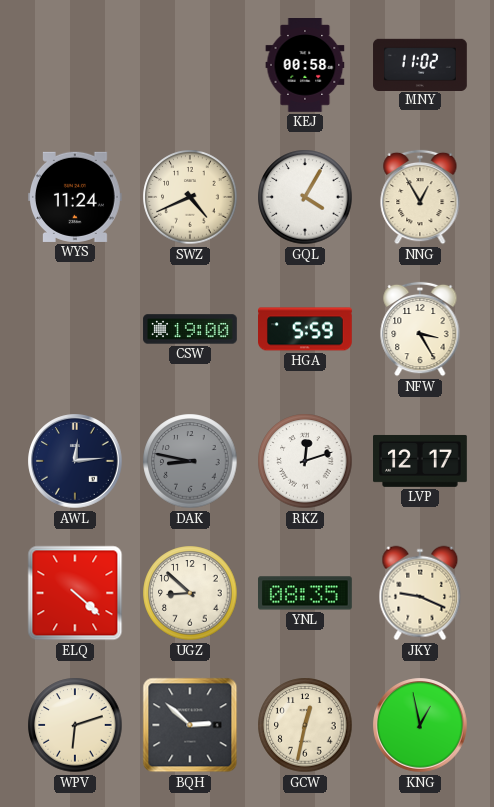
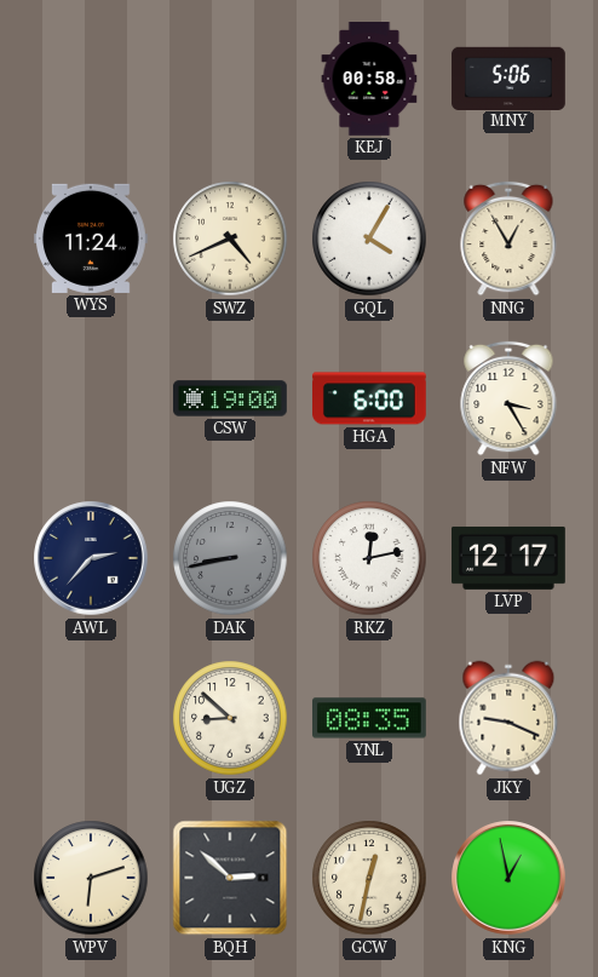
MNY: 11:02 -> 5:06
HGA: 5:59 -> 6:00
AWL: 12:14 -> 2:37
DAK: 8:47 -> 8:43
RKZ: 12:12 -> 12:13
ELQ: 4:22 -> none
